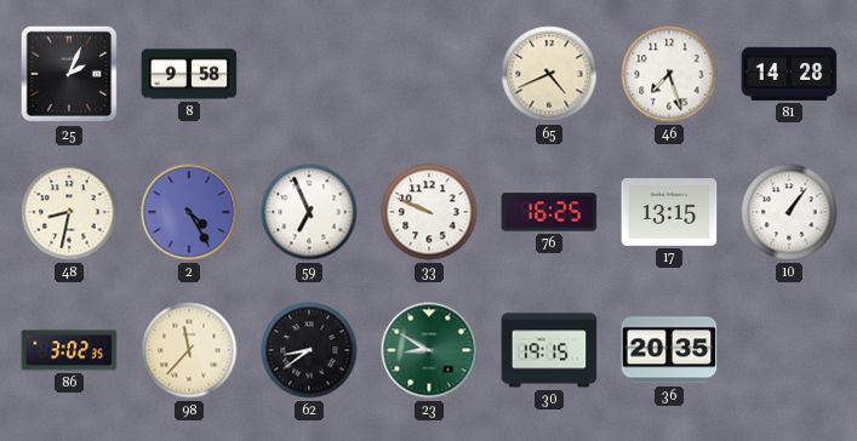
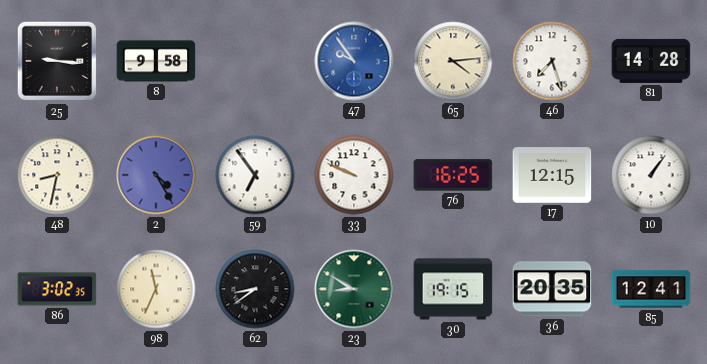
25: 2:04 -> 9:16
47: none -> 9:54
65: 4:41 -> 4:14
59: 6:56 -> 6:54
17: 13:15 -> 12:15
98: 11:37 -> 11:34
85: none -> 12:41
